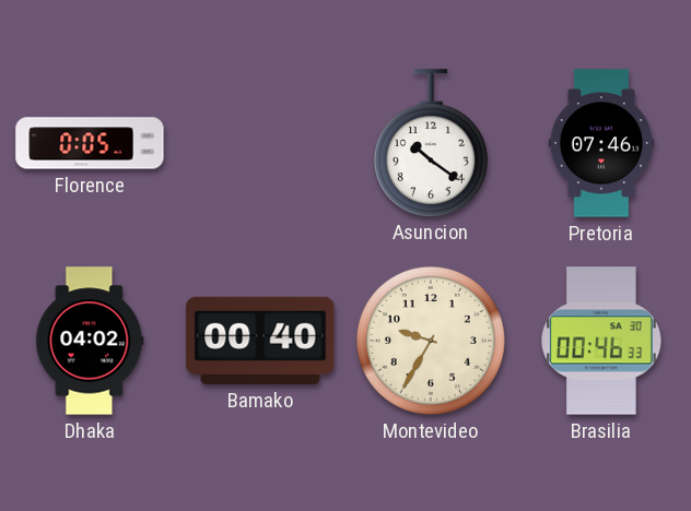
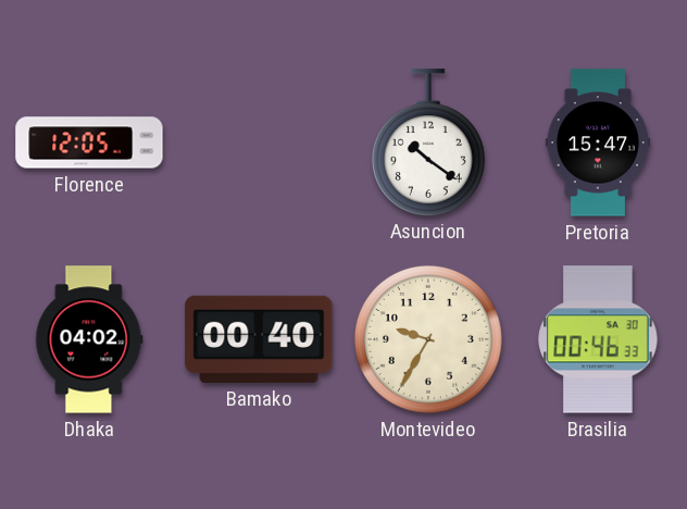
Florence: 0:05 -> 12:05
Pretoria: 07:46 -> 15:47
